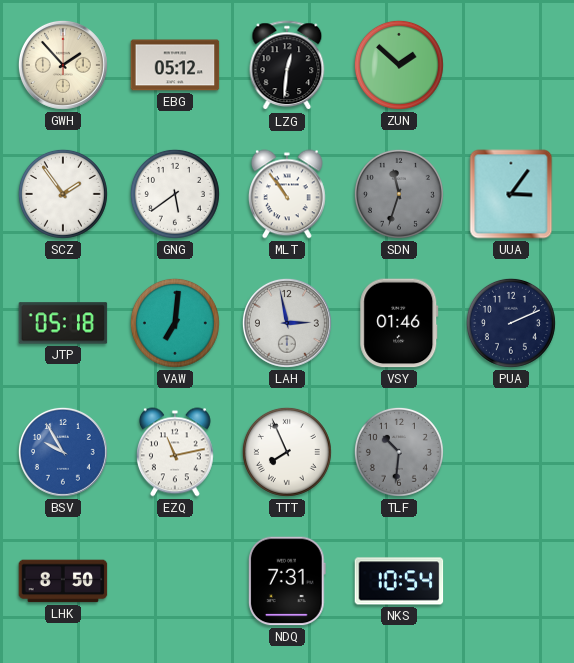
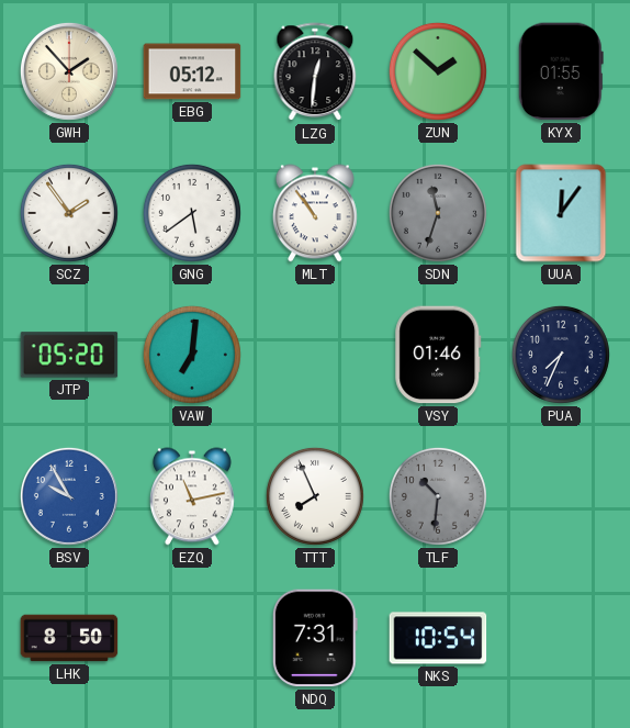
KYX: none -> 01:55
UUA: 3:06 -> 12:06
JTP: 05:18 -> 05:20
LAH: 2:58 -> none
PUA: 2:11 -> 7:34
